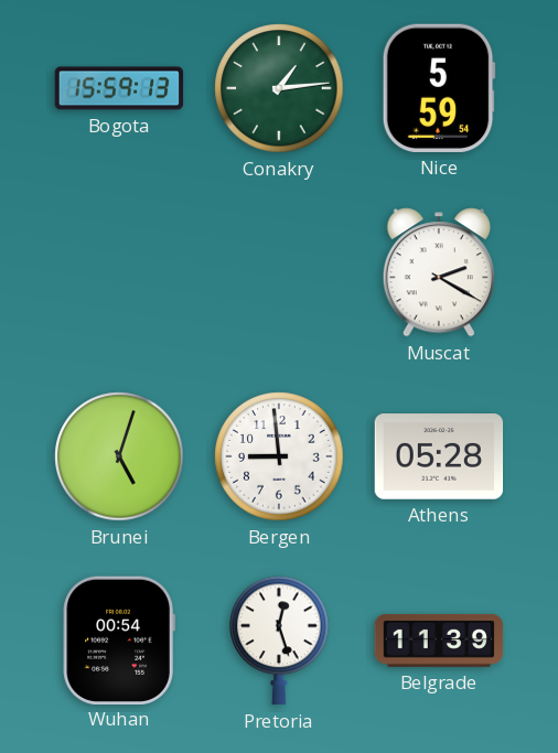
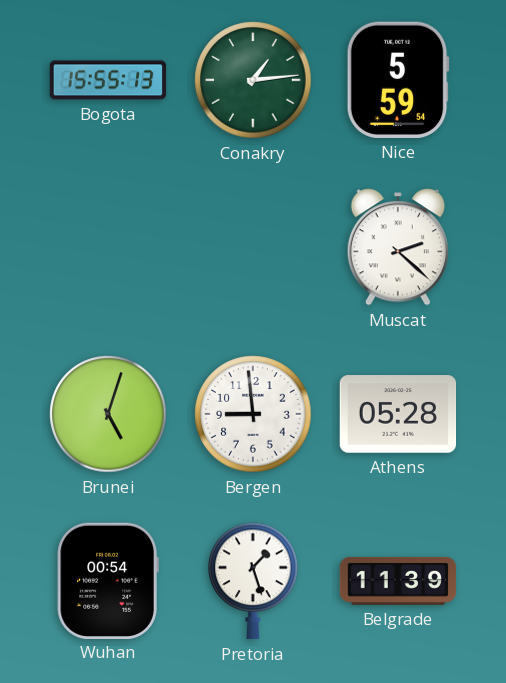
Bogota: 15:59 -> 15:55
Muscat: 2:20 -> 2:22
Pretoria: 12:27 -> 1:27
